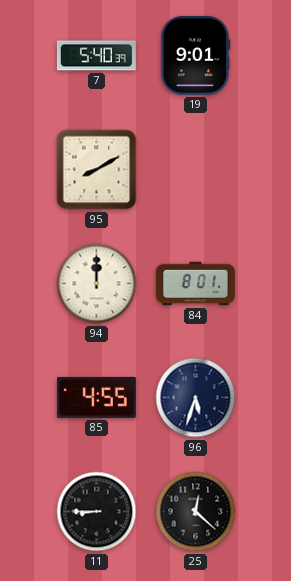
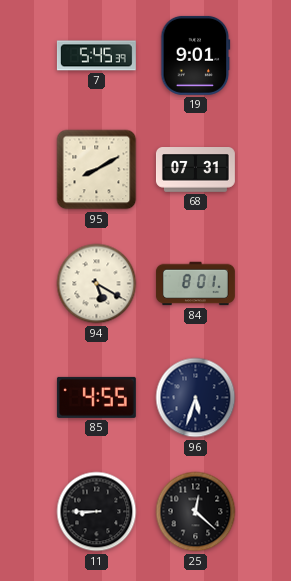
7: 5:40 -> 5:45
68: none -> 07:31
94: 12:00 -> 5:20
